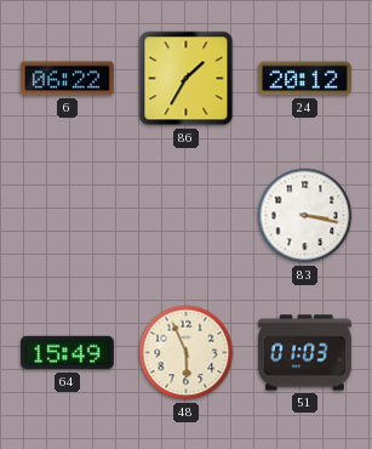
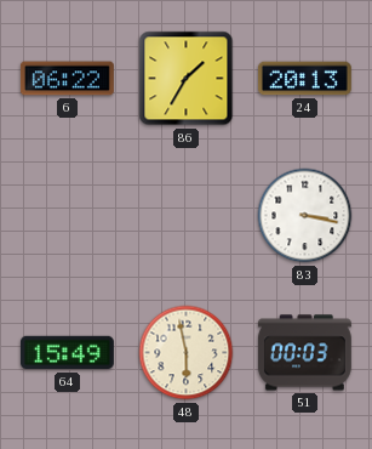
24: 20:12 -> 20:13
48: 5:56 -> 5:58
51: 01:03 -> 00:03
